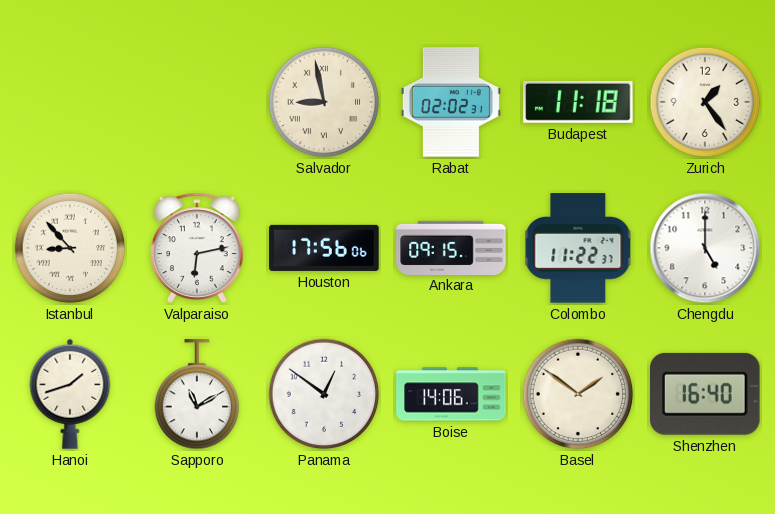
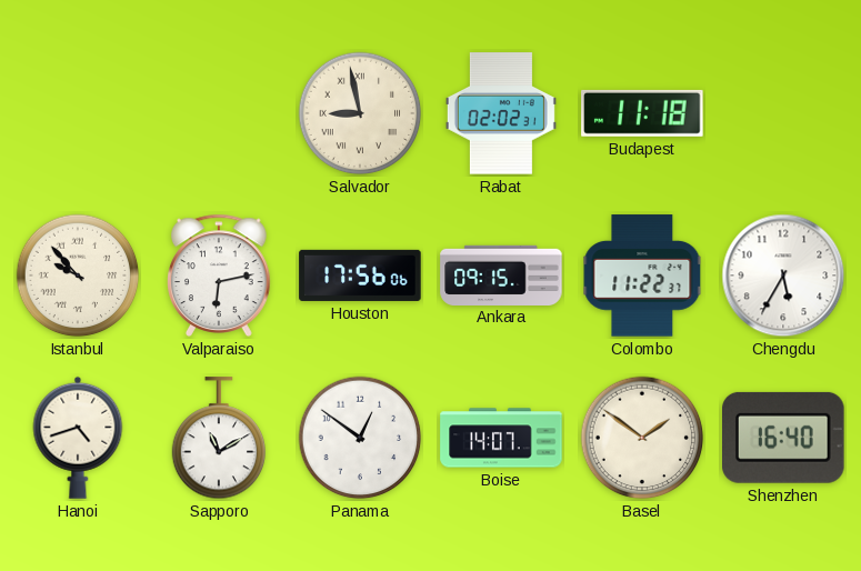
Zurich: 1:24 -> none
Istanbul: 8:53 -> 9:53
Chengdu: 5:00 -> 5:35
Hanoi: 1:42 -> 4:42
Boise: 14:06 -> 14:07
